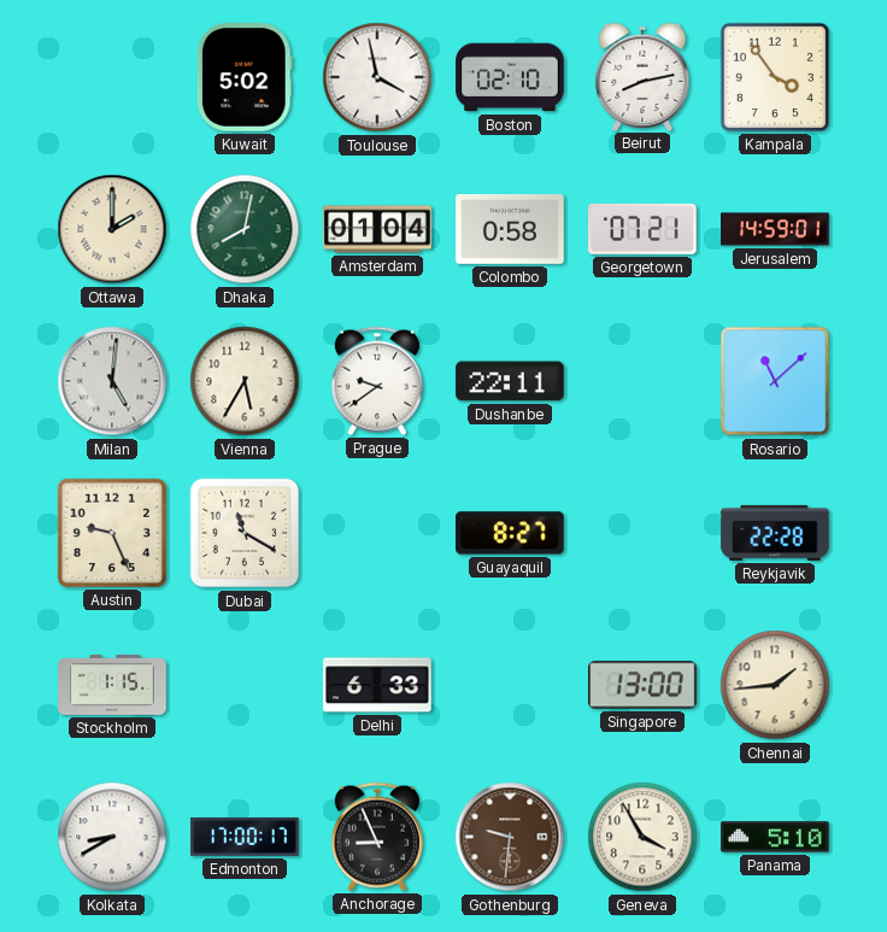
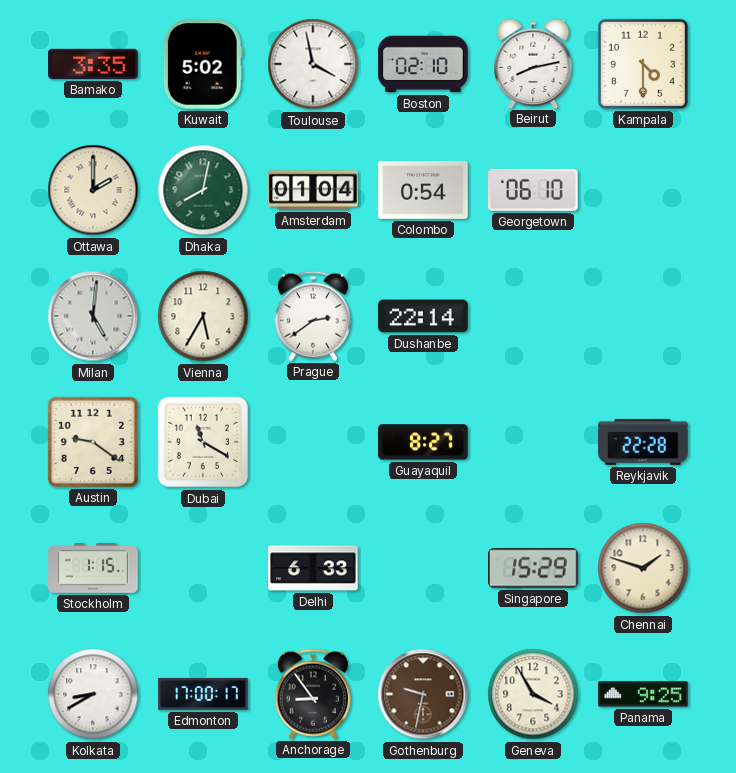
Bamako: none -> 3:35
Kampala: 3:54 -> 4:30
Colombo: 0:58 -> 0:54
Georgetown: 07:21 -> 06:10
Jerusalem: 14:59 -> none
Prague: 9:39 -> 2:39
Dushanbe: 22:11 -> 22:14
Rosario: 11:08 -> none
Austin: 9:26 -> 9:21
Singapore: 13:00 -> 15:29
Chennai: 1:44 -> 1:48
Anchorage: 8:56 -> 8:54
Gothenburg: 9:31 -> 9:32
Panama: 5:10 -> 9:25
